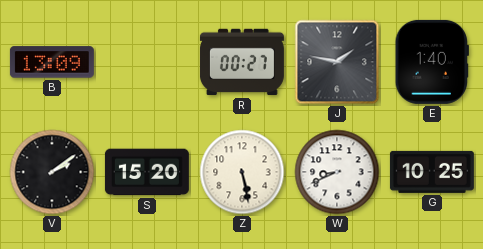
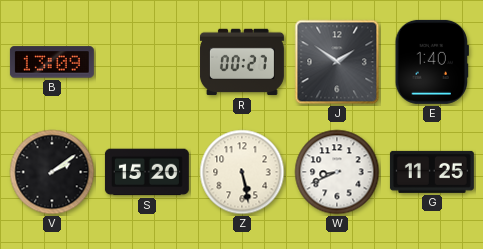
J: 1:47 -> 1:51
G: 10:25 -> 11:25
